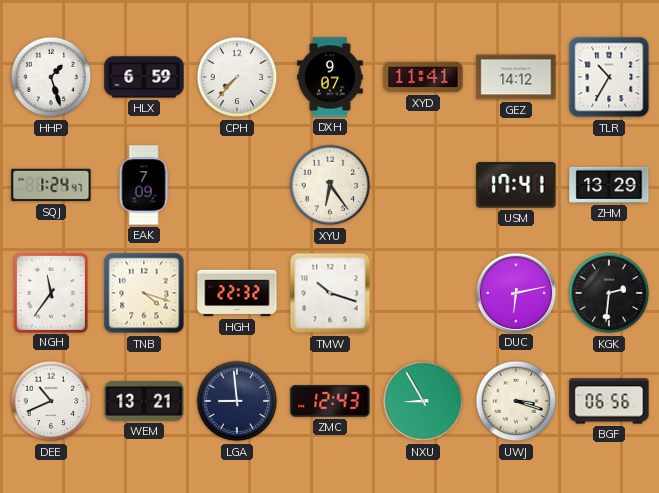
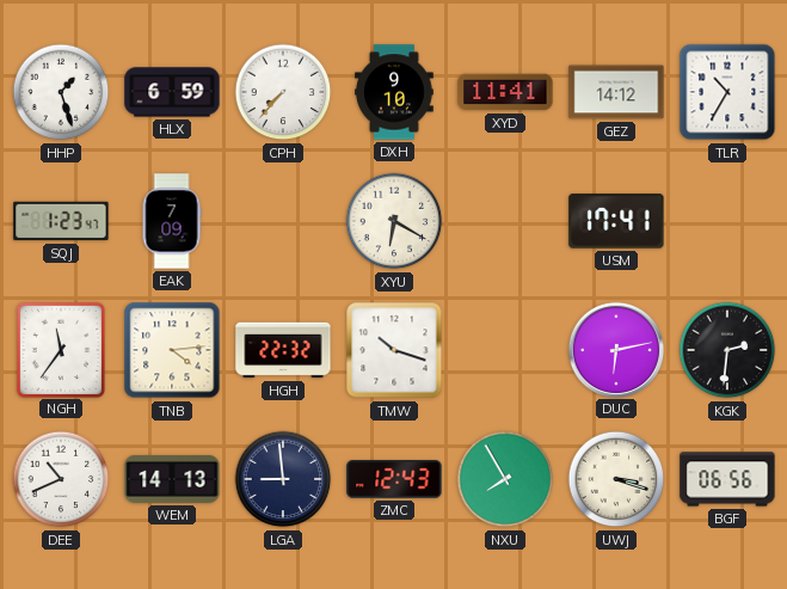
DXH: 9:07 -> 9:10
SQJ: 1:24 -> 1:23
XYU: 6:24 -> 6:20
ZHM: 13:29 -> none
TNB: 4:18 -> 4:14
WEM: 13:21 -> 14:13
NXU: 8:55 -> 7:55
